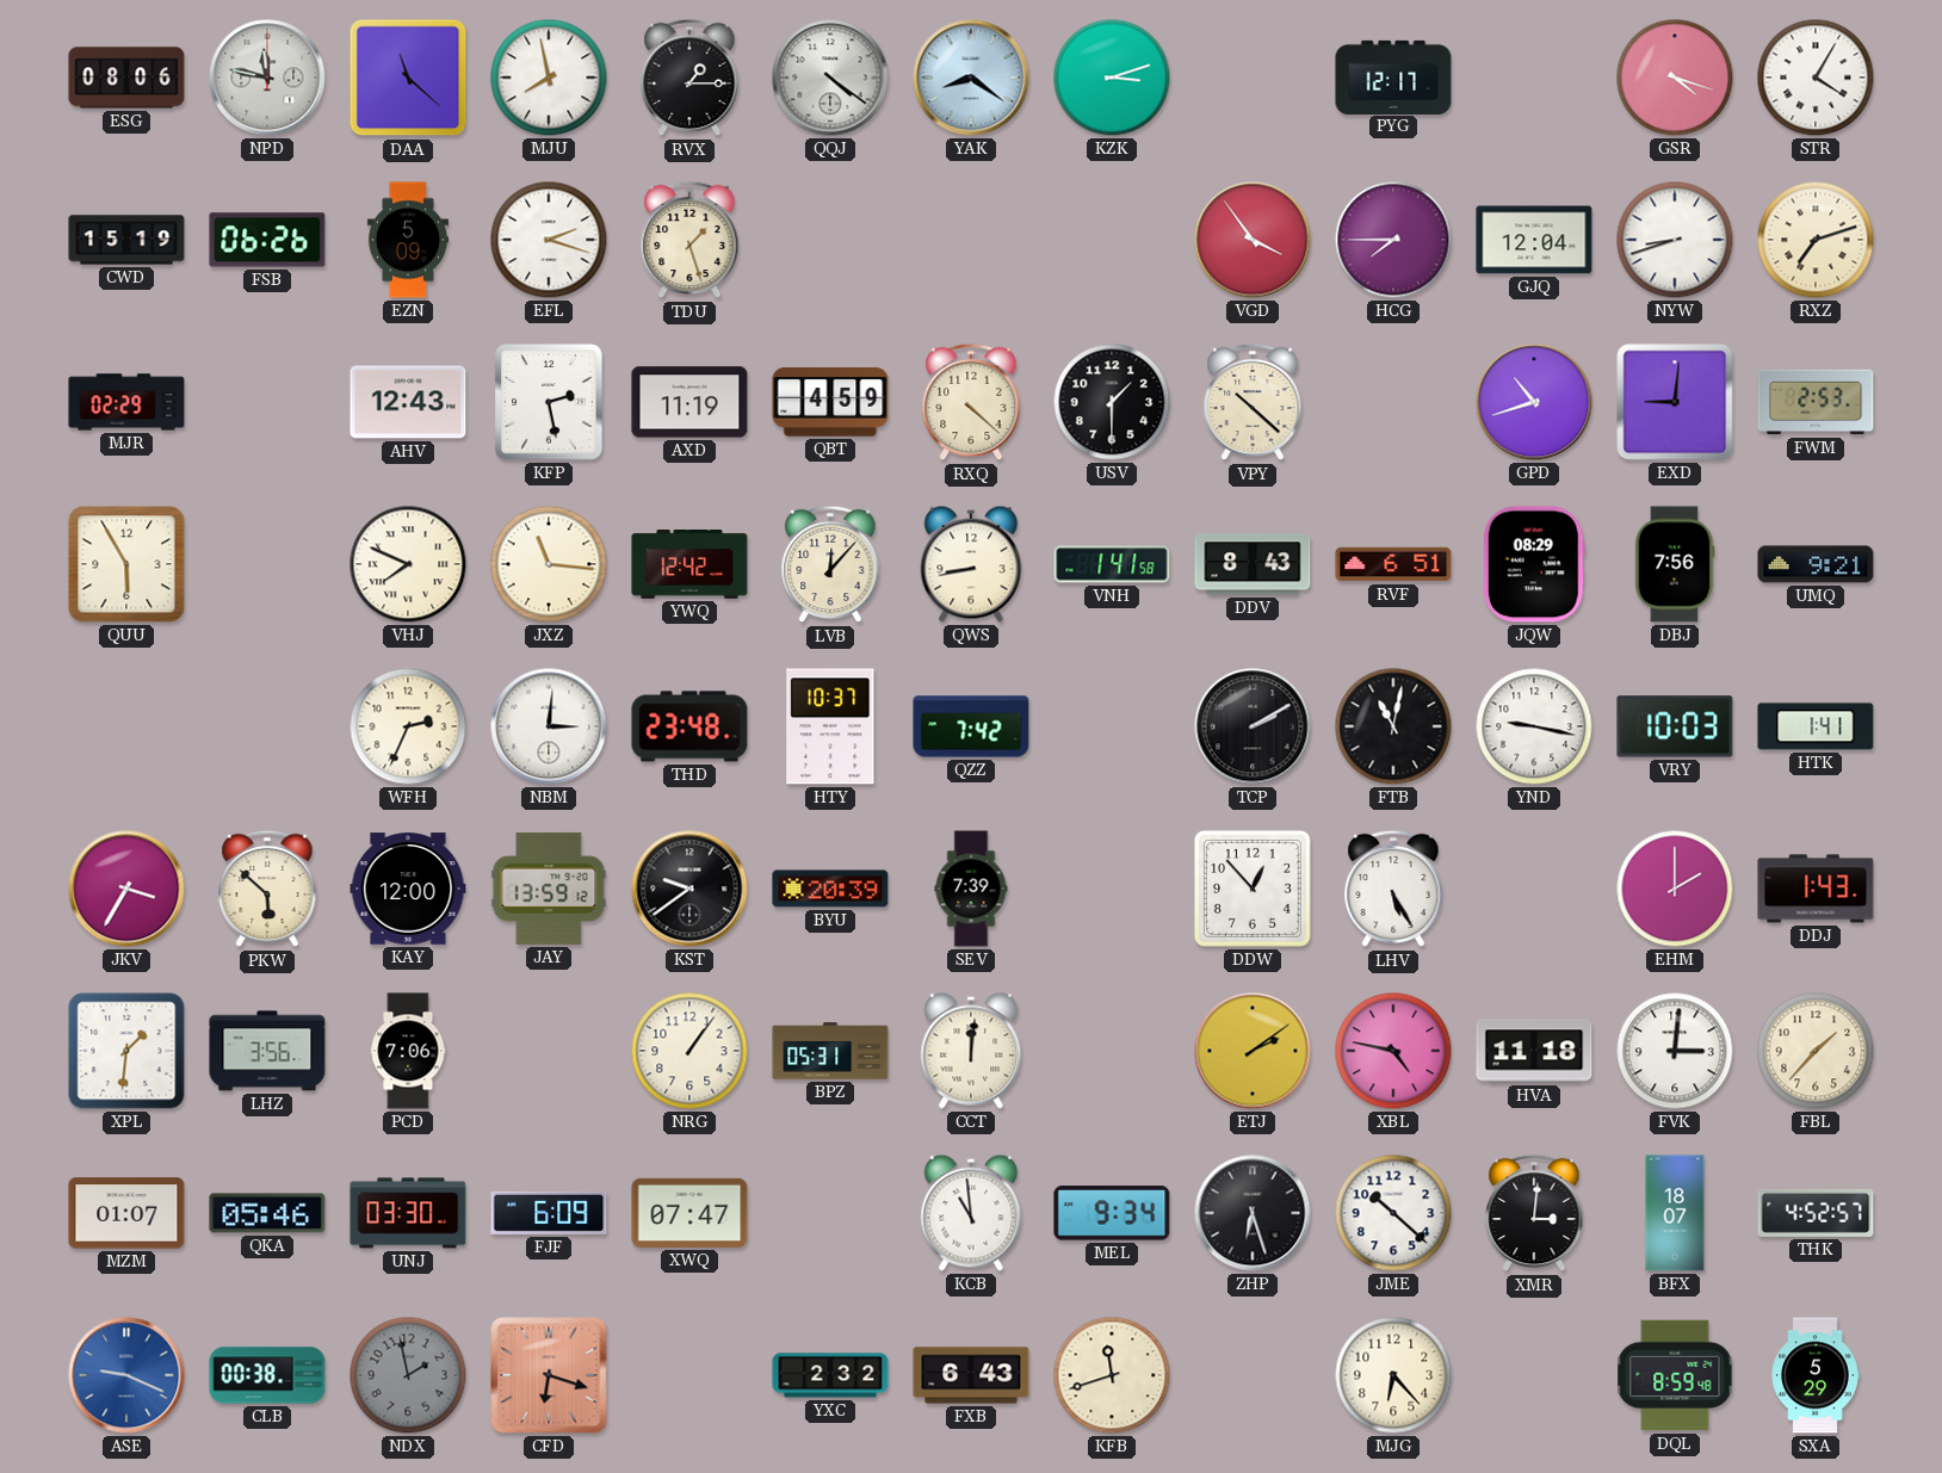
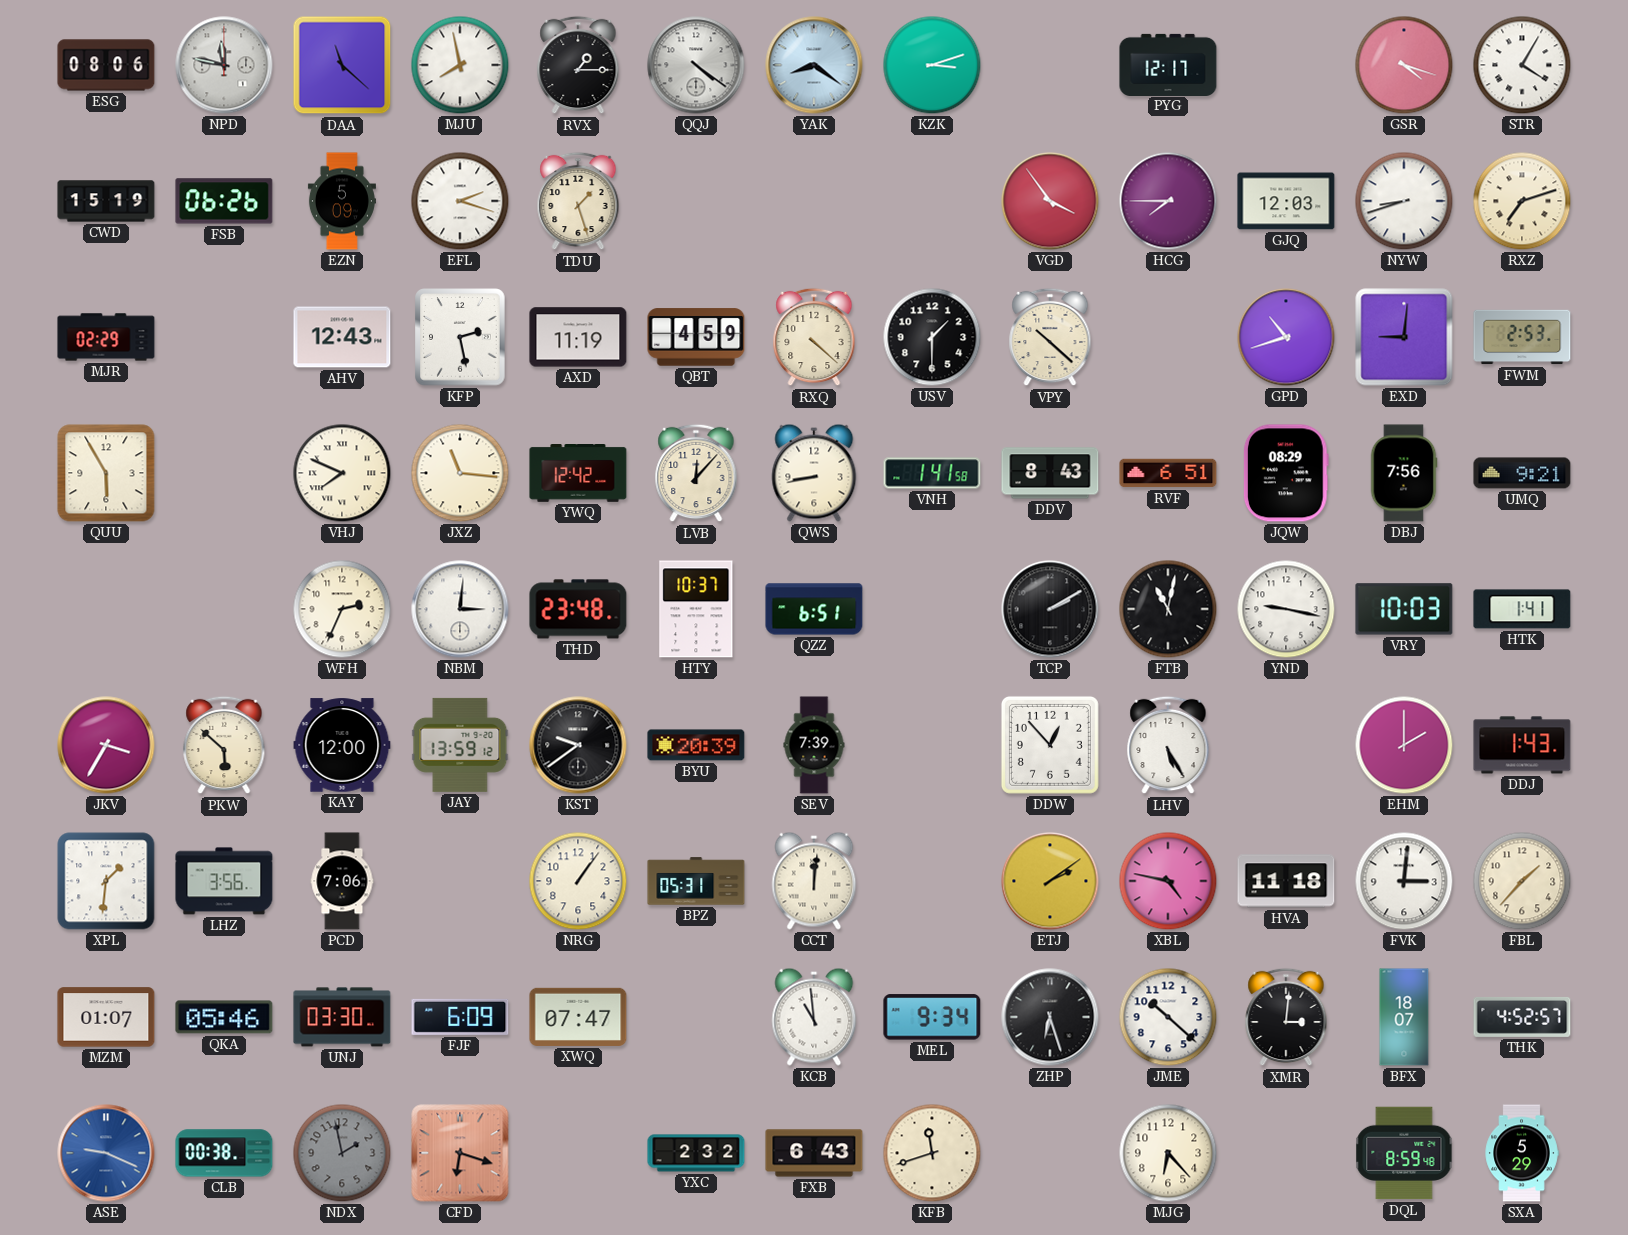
GJQ: 12:04 -> 12:03
QZZ: 7:42 -> 6:51
